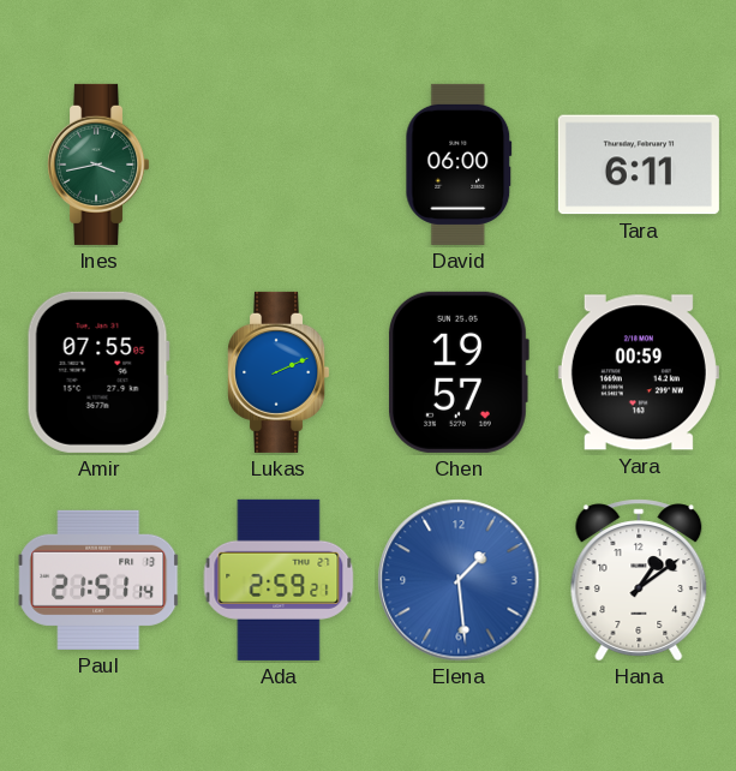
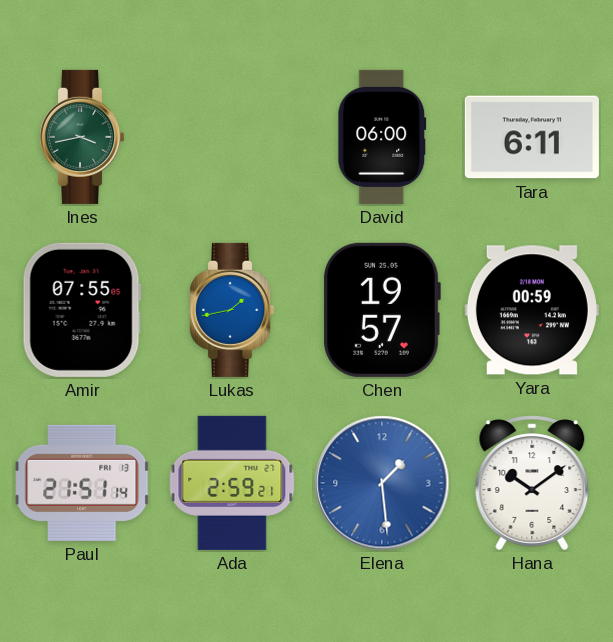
Lukas: 2:11 -> 1:43
Hana: 1:09 -> 10:09
